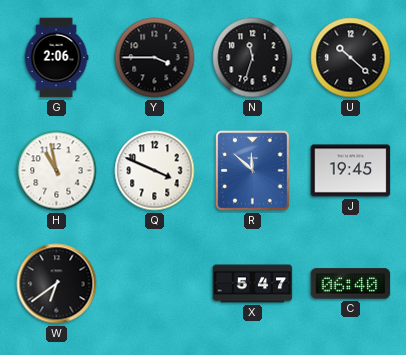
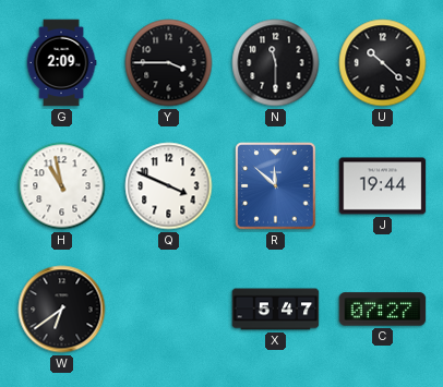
G: 2:06 -> 2:09
N: 11:33 -> 11:30
J: 19:45 -> 19:44
C: 06:40 -> 07:27
